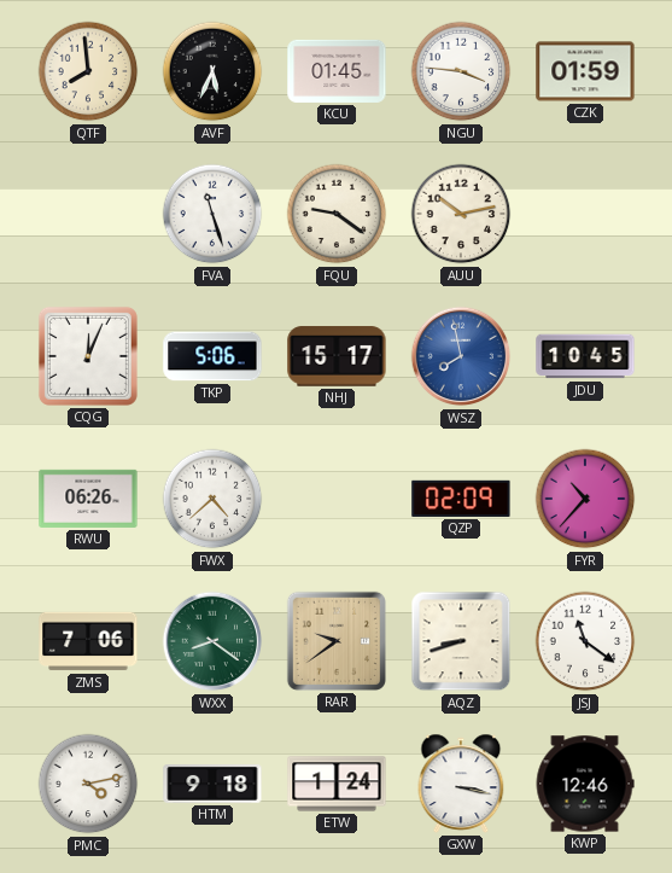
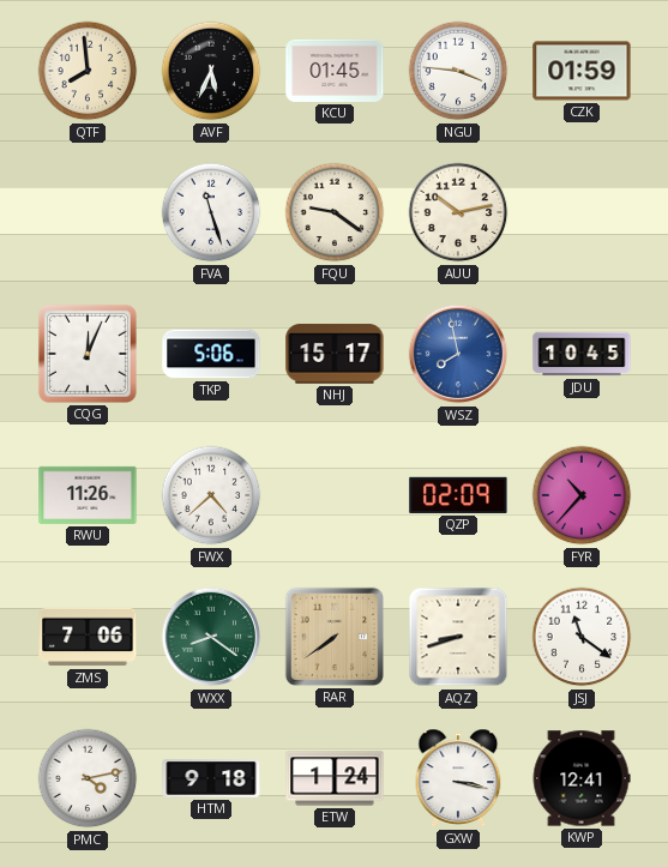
RWU: 06:26 -> 11:26
RAR: 9:39 -> 7:39
KWP: 12:46 -> 12:41
